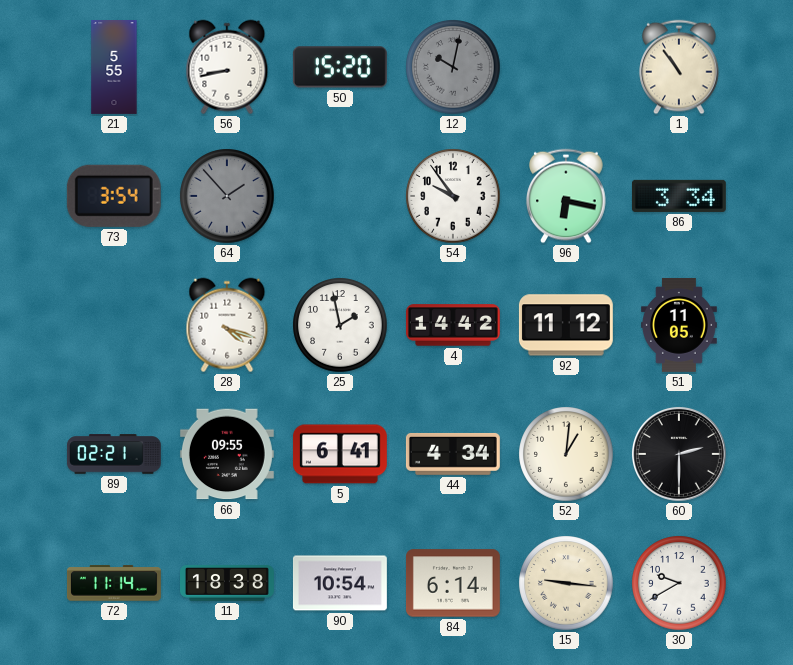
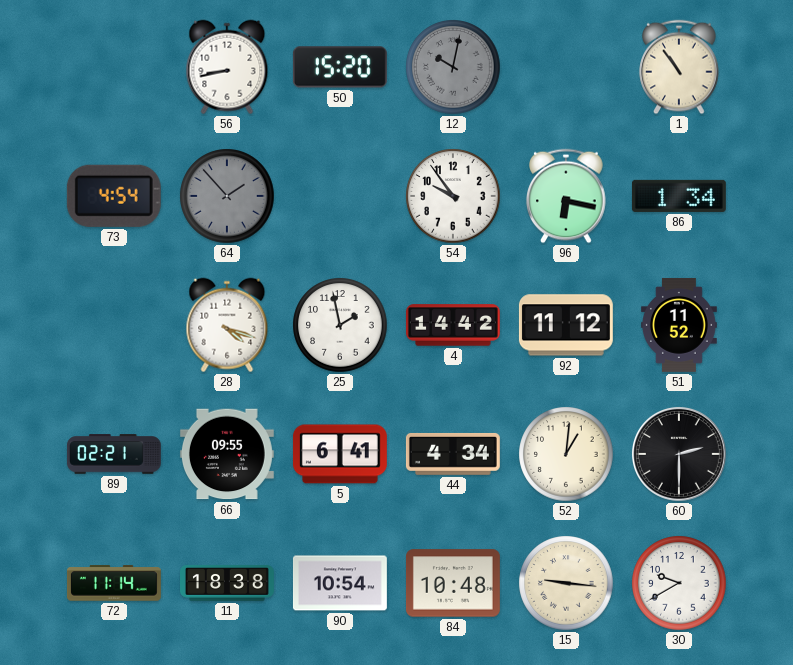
21: 5:55 -> none
73: 3:54 -> 4:54
86: 3:34 -> 1:34
51: 11:05 -> 11:52
84: 6:14 -> 10:48
